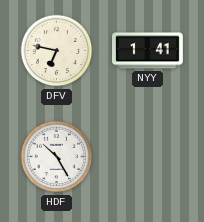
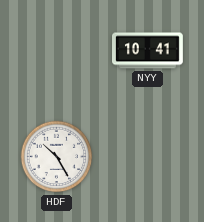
DFV: 6:47 -> none
NYY: 1:41 -> 10:41
